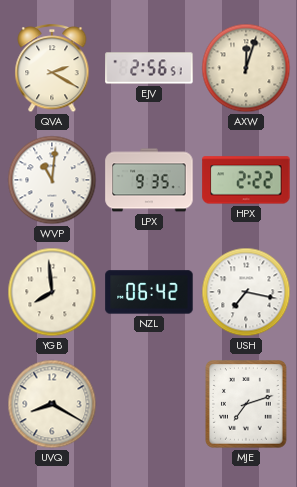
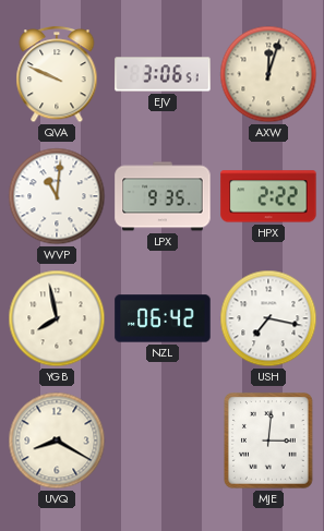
QVA: 2:20 -> 9:49
EJV: 2:56 -> 3:06
YGB: 7:59 -> 7:58
MJE: 7:12 -> 3:01
